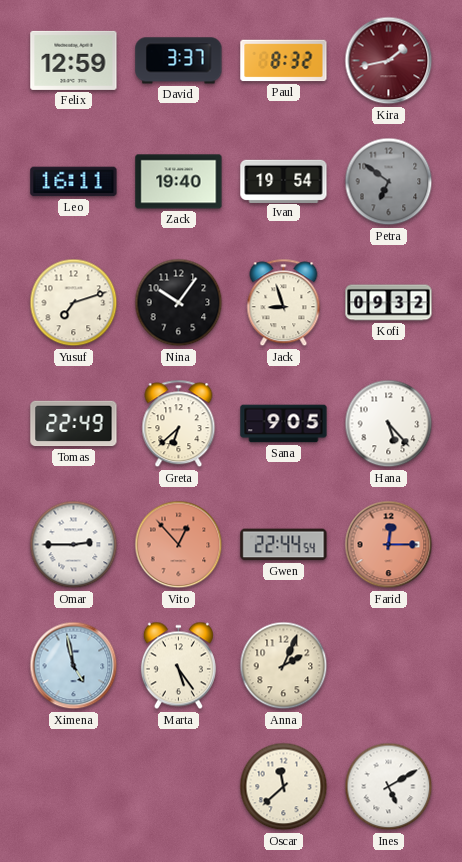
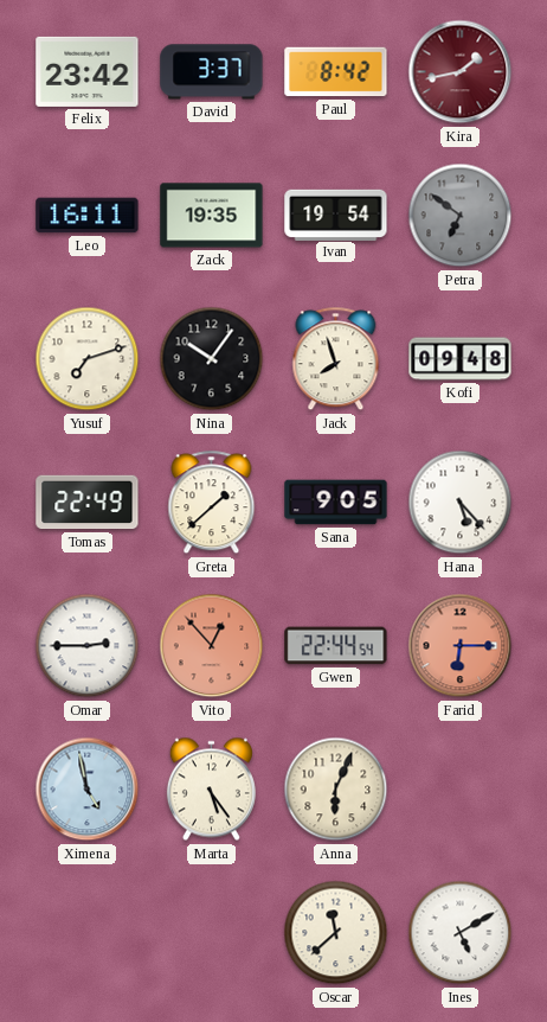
Felix: 12:59 -> 23:42
Paul: 8:32 -> 8:42
Zack: 19:40 -> 19:35
Jack: 8:57 -> 7:57
Kofi: 09:32 -> 09:48
Greta: 6:38 -> 1:38
Farid: 12:15 -> 6:15
Anna: 2:04 -> 6:04
